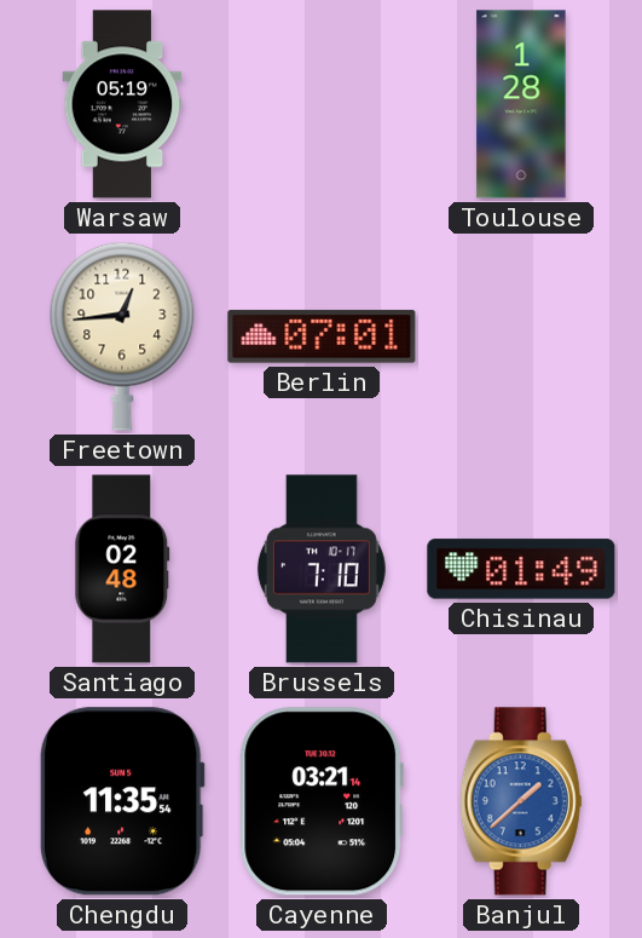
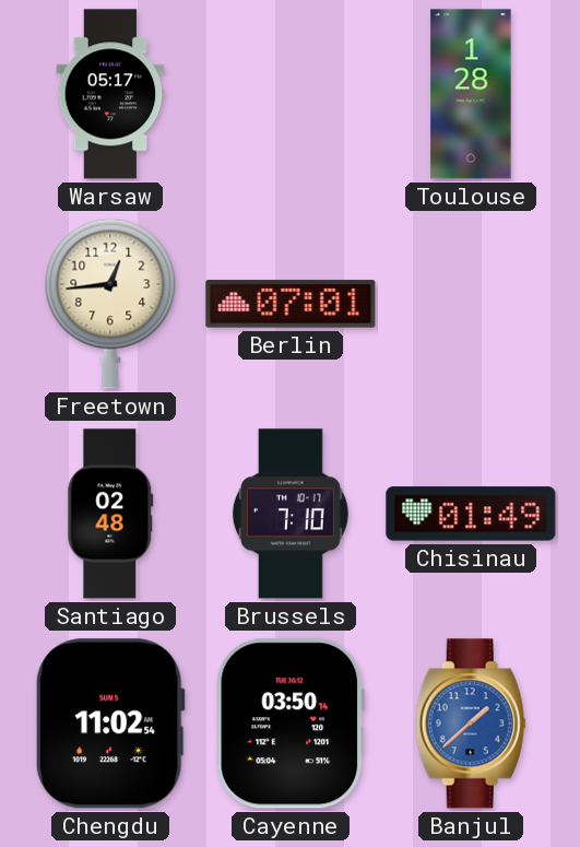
Warsaw: 05:19 -> 05:17
Chengdu: 11:35 -> 11:02
Cayenne: 03:21 -> 03:50
